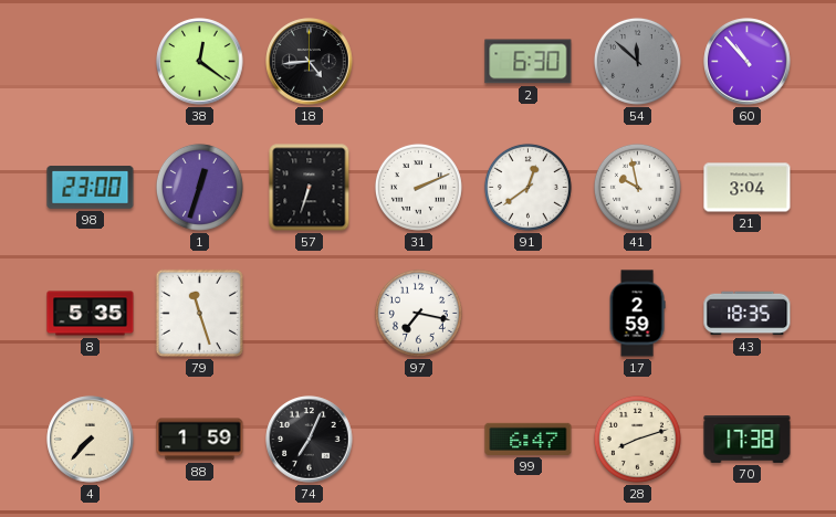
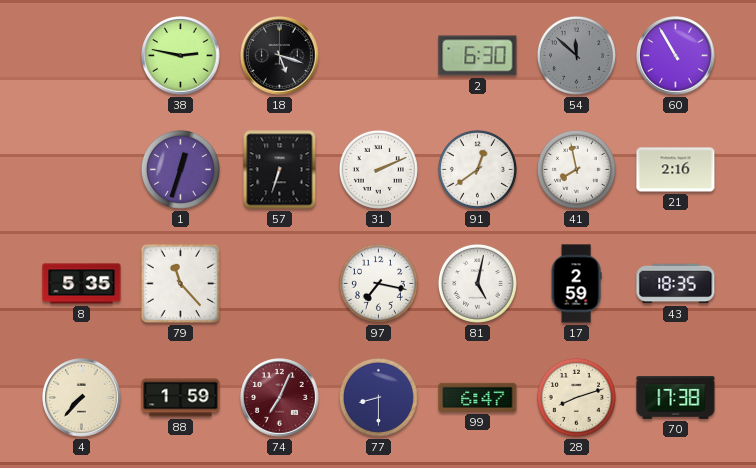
38: 12:21 -> 2:47
18: 4:44 -> 5:18
60: 10:53 -> 10:55
98: 23:00 -> none
41: 9:58 -> 7:58
21: 3:04 -> 2:16
79: 11:27 -> 11:23
81: none -> 5:02
74 dial: black -> burgundy
77: none -> 8:30
